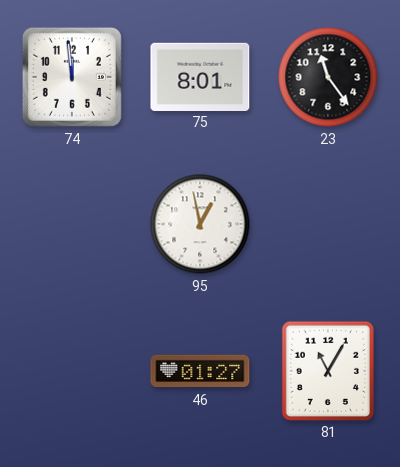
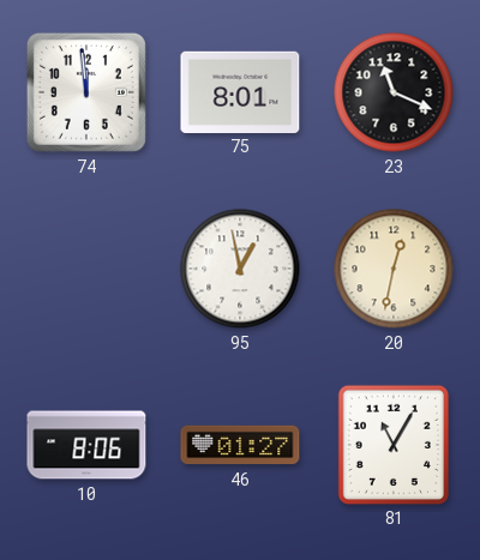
23: 11:24 -> 11:19
20: none -> 12:32
10: none -> 8:06
